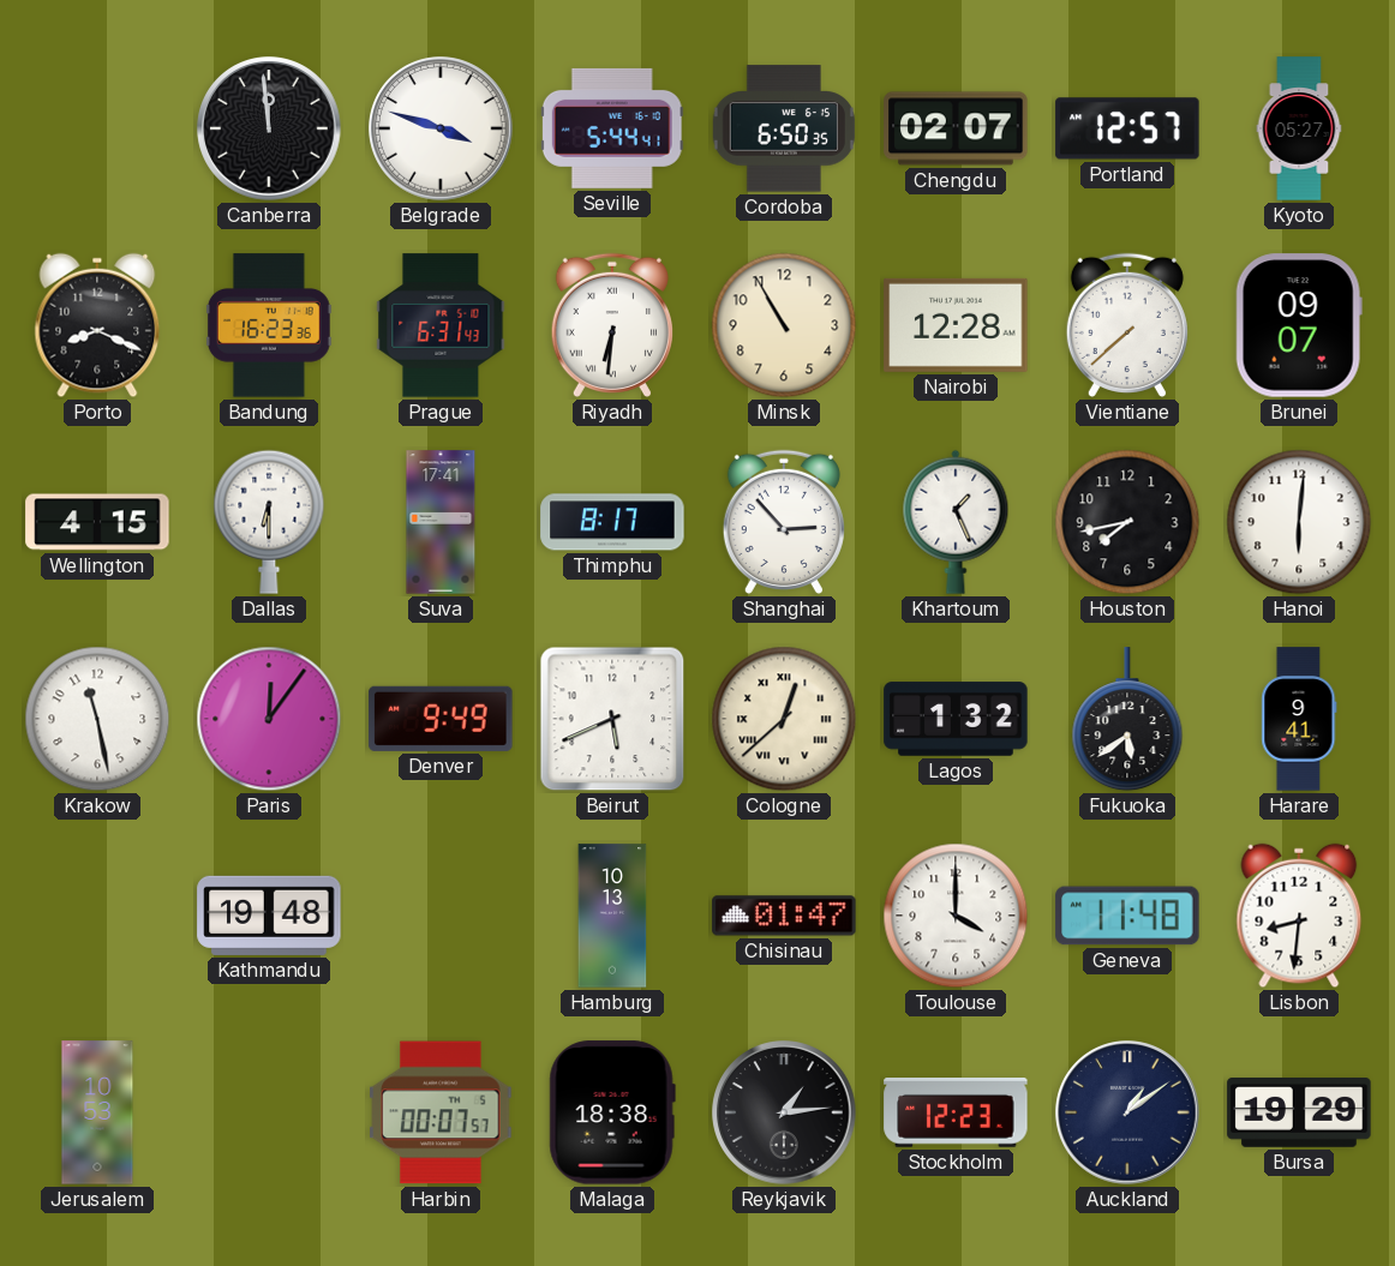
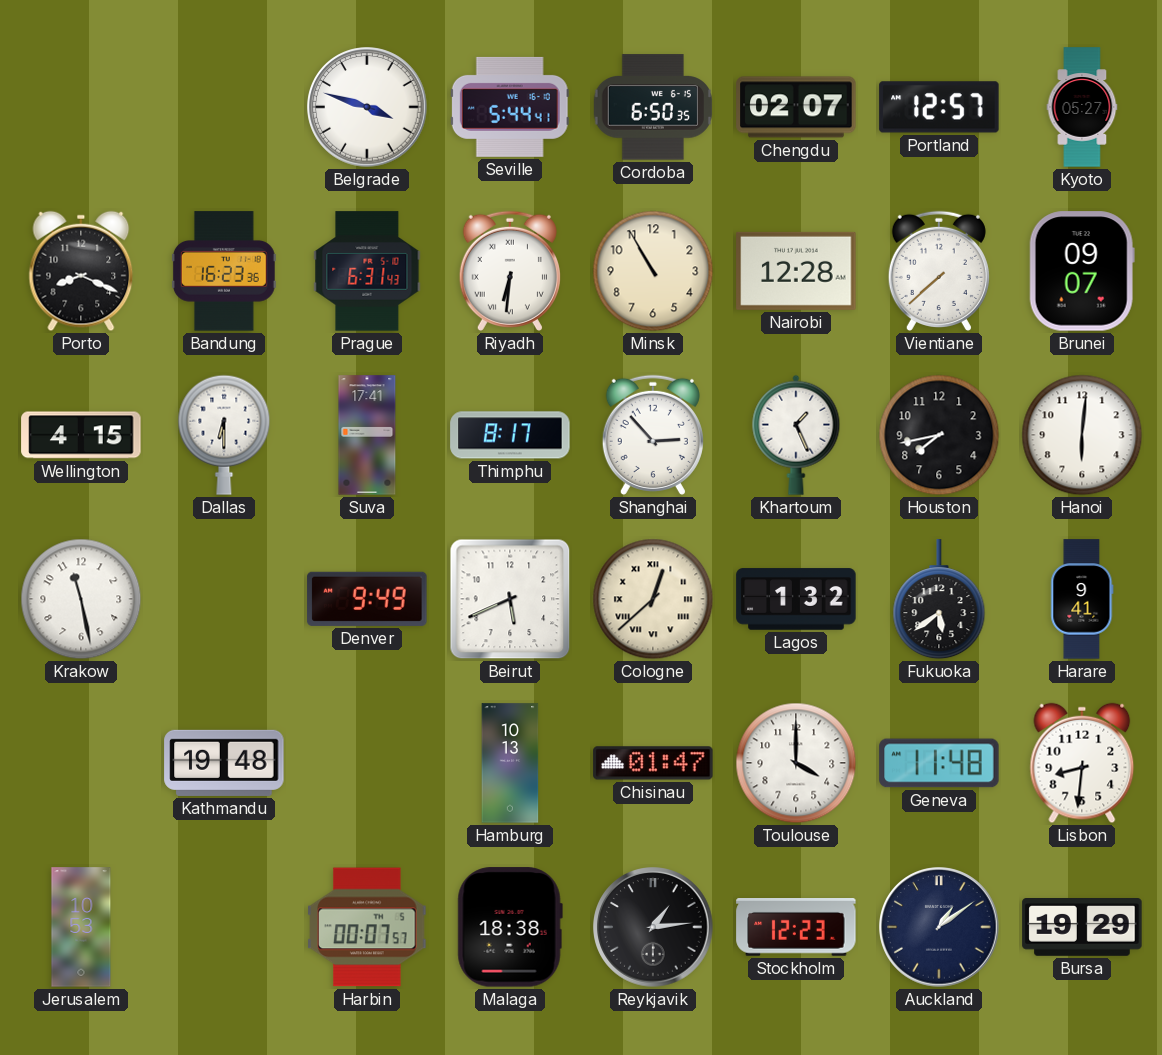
Canberra: 11:59 -> none
Paris: 12:06 -> none
